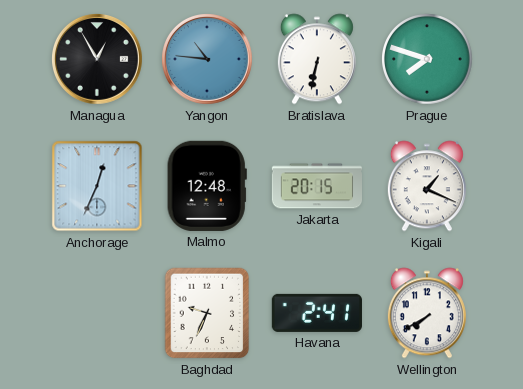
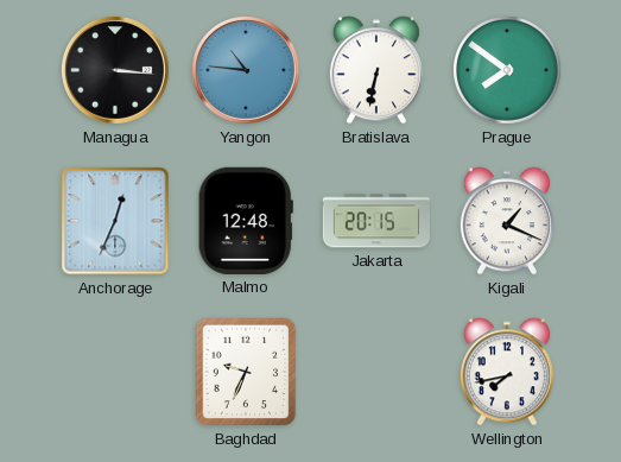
Managua: 12:55 -> 3:16
Prague: 7:48 -> 7:51
Havana: 2:41 -> none
Wellington: 7:40 -> 7:43
